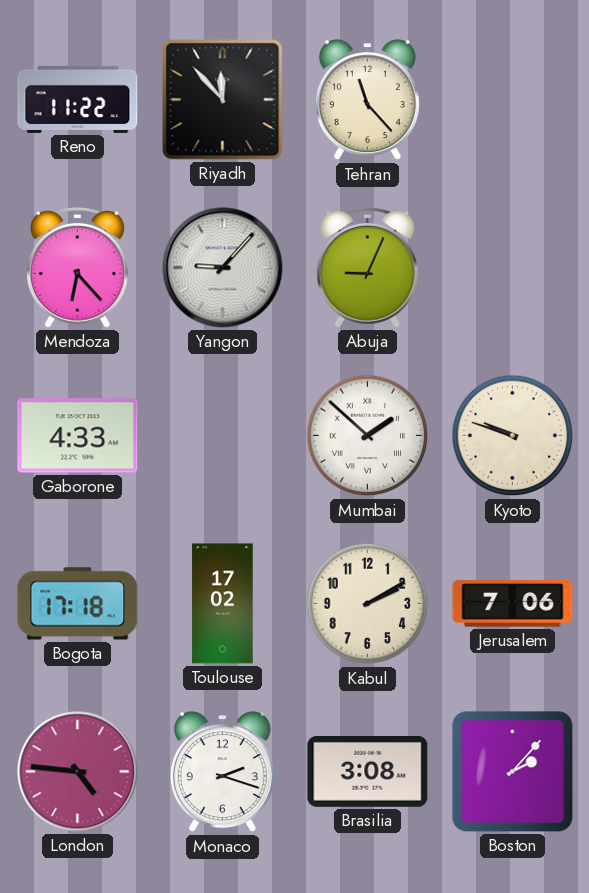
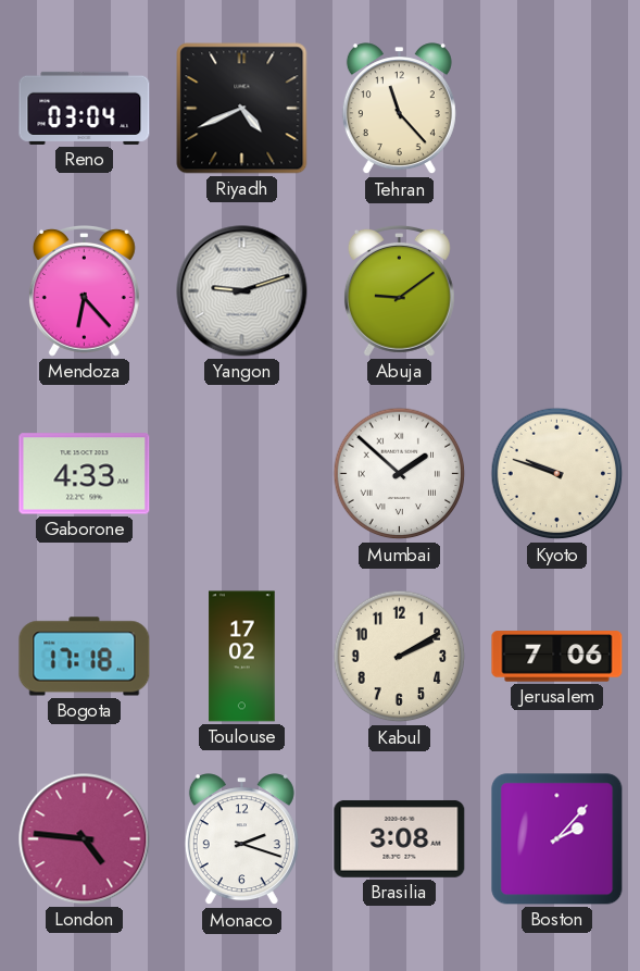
Reno: 11:22 -> 03:04
Riyadh: 11:53 -> 4:41
Yangon: 9:07 -> 9:12
Abuja: 9:04 -> 9:09
